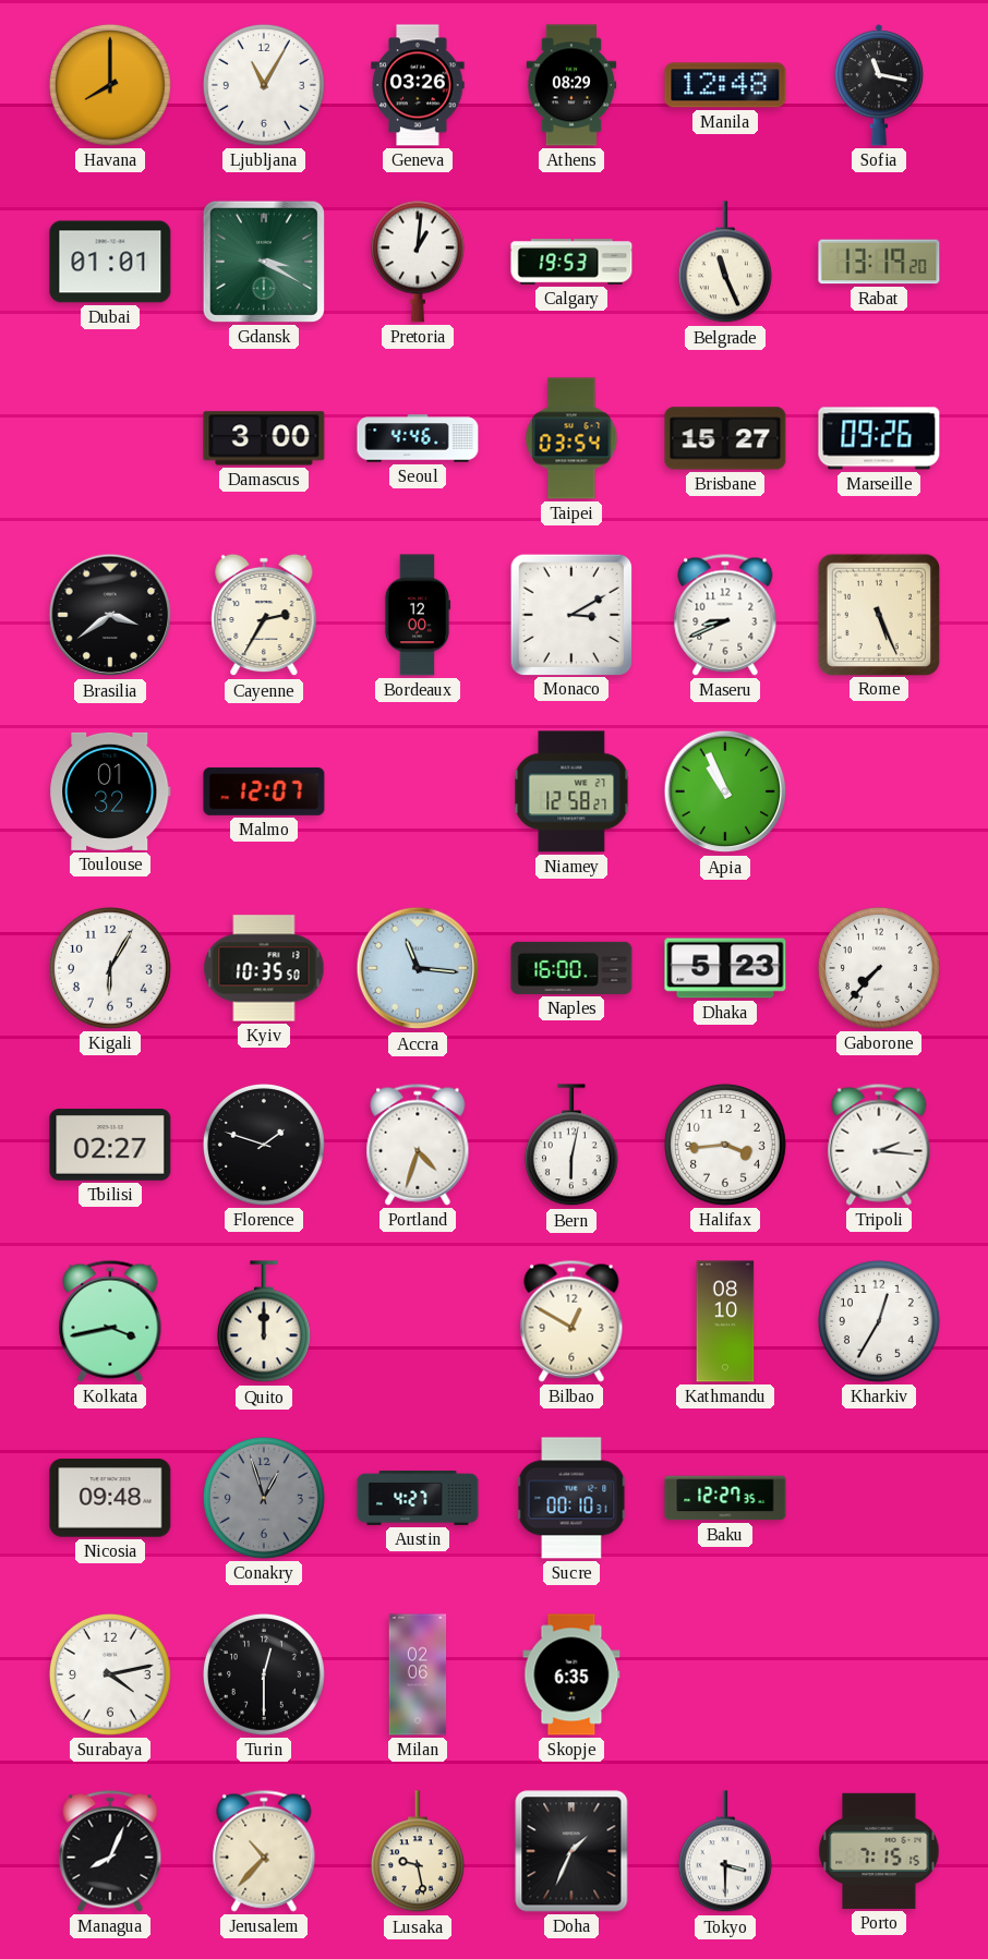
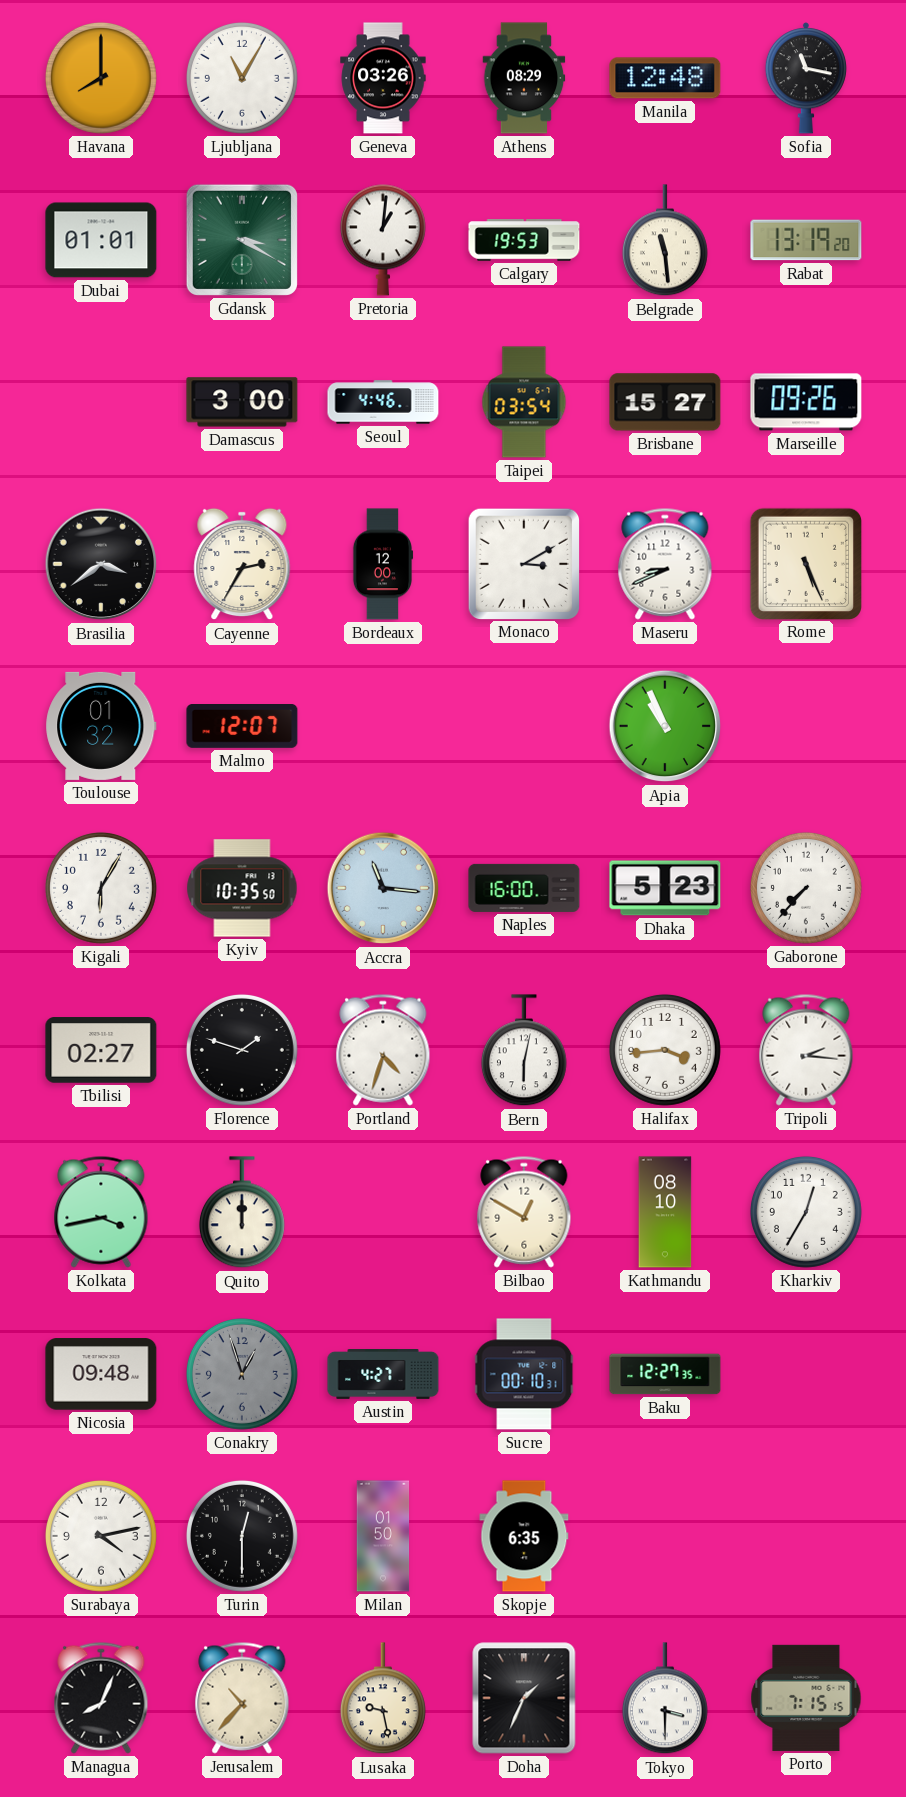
Belgrade: 11:26 -> 11:29
Niamey: 12:58 -> none
Milan: 02:06 -> 01:50
